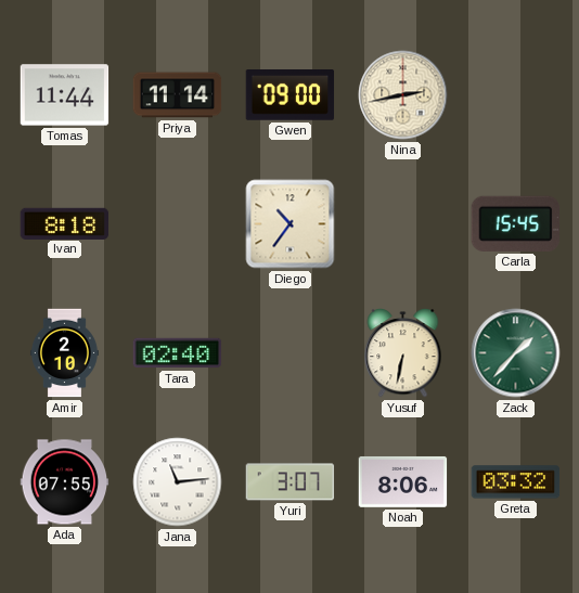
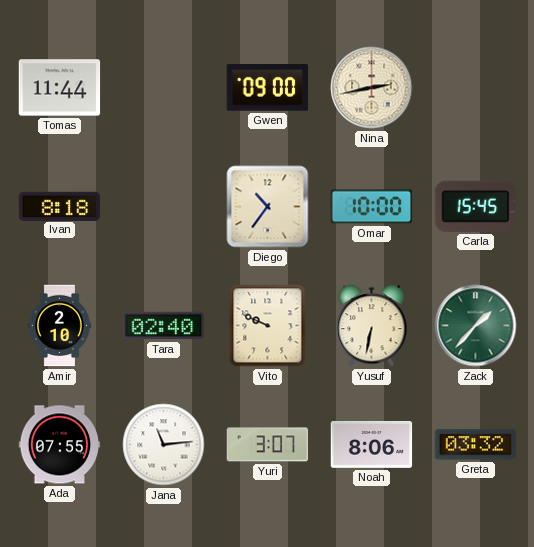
Priya: 11:14 -> none
Omar: none -> 10:00
Vito: none -> 9:49
